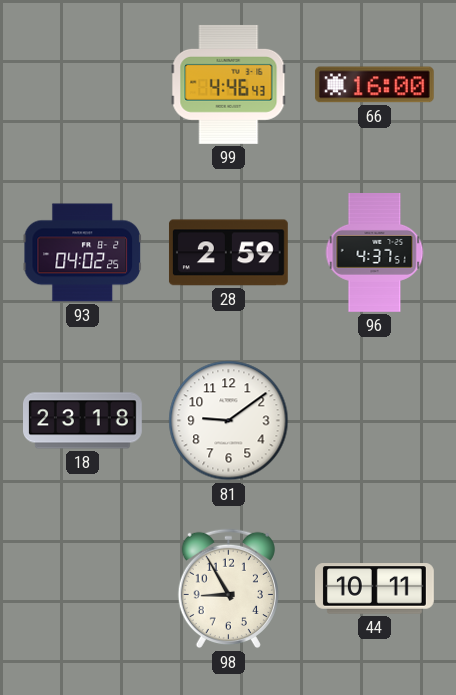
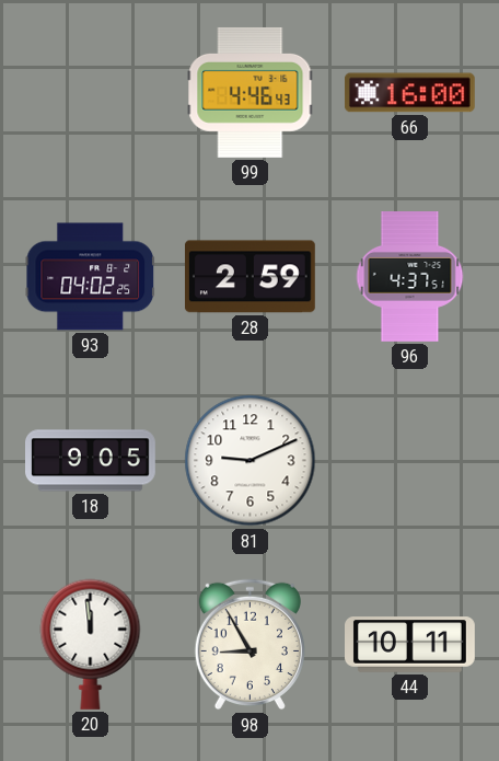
18: 23:18 -> 9:05
81: 9:09 -> 9:11
20: none -> 11:59
